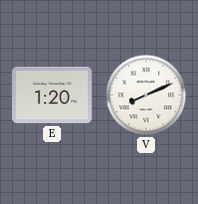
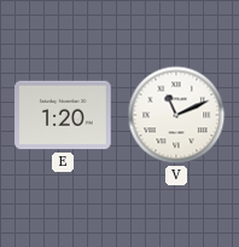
V: 8:11 -> 11:11
